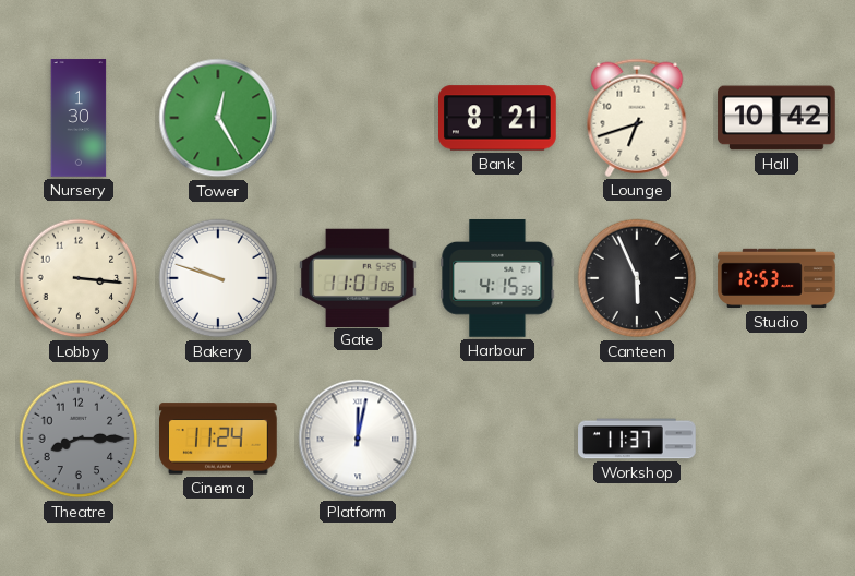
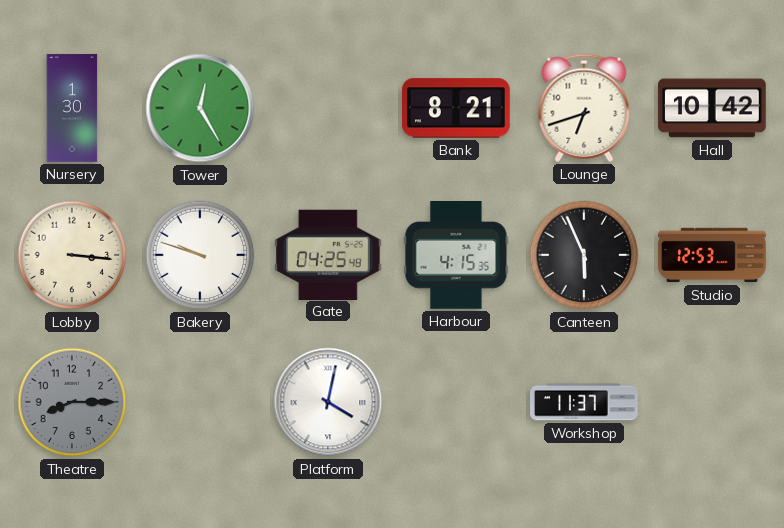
Gate: 11:01 -> 04:25
Cinema: 11:24 -> none
Platform: 12:02 -> 4:02
